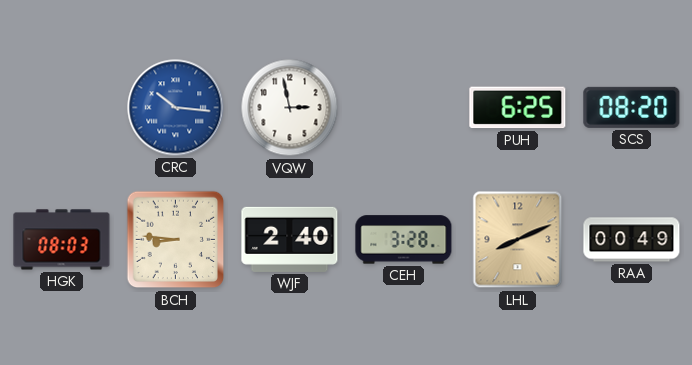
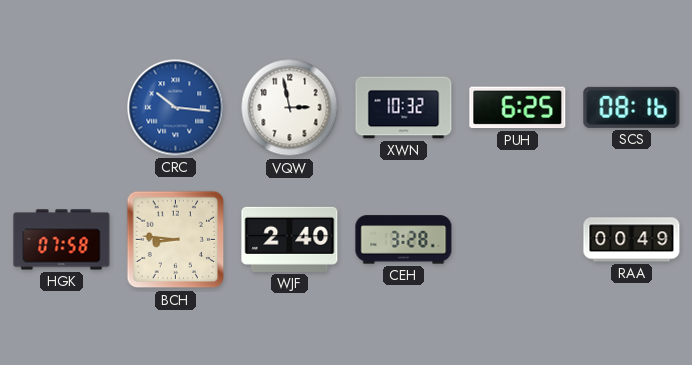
XWN: none -> 10:32
SCS: 08:20 -> 08:16
HGK: 08:03 -> 07:58
LHL: 8:11 -> none
